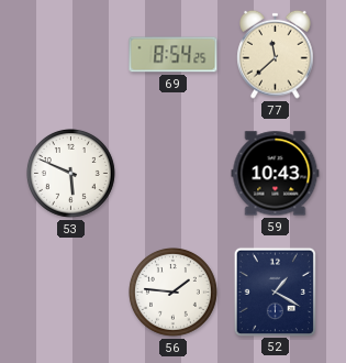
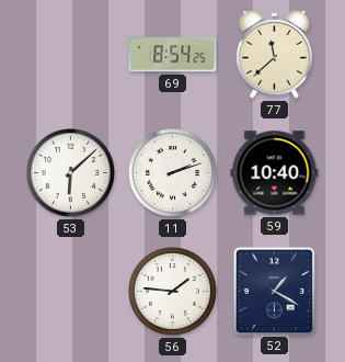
53: 5:49 -> 6:08
11: none -> 2:12
59: 10:43 -> 10:40
